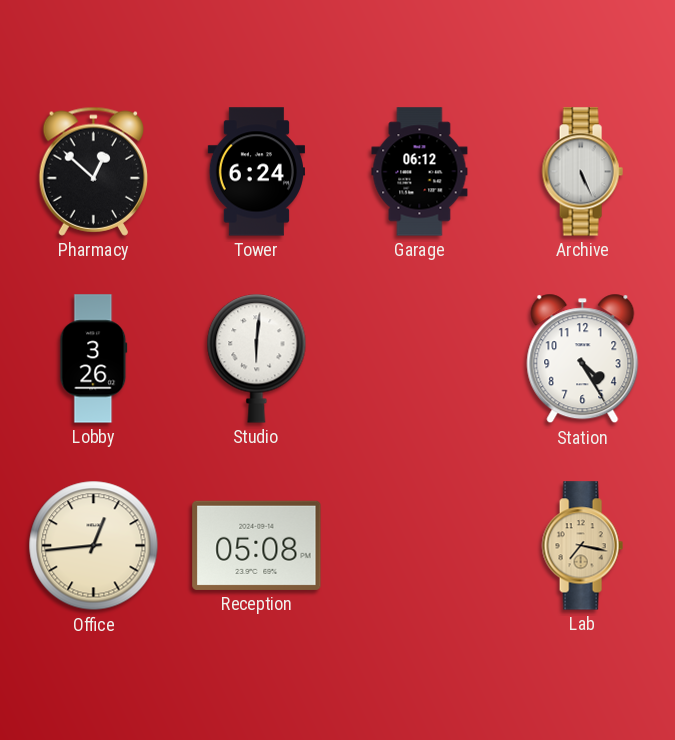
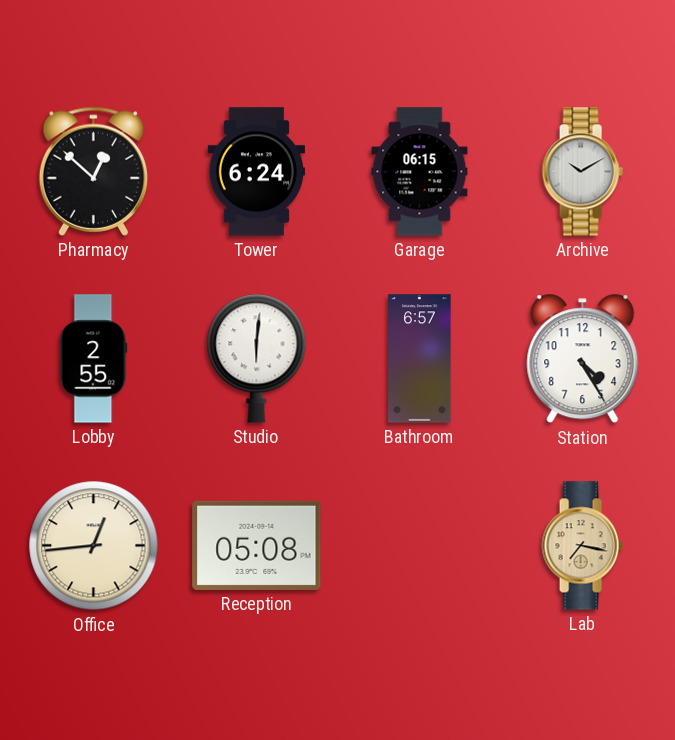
Garage: 06:12 -> 06:15
Archive: 5:26 -> 10:10
Lobby: 3:26 -> 2:55
Bathroom: none -> 6:57
